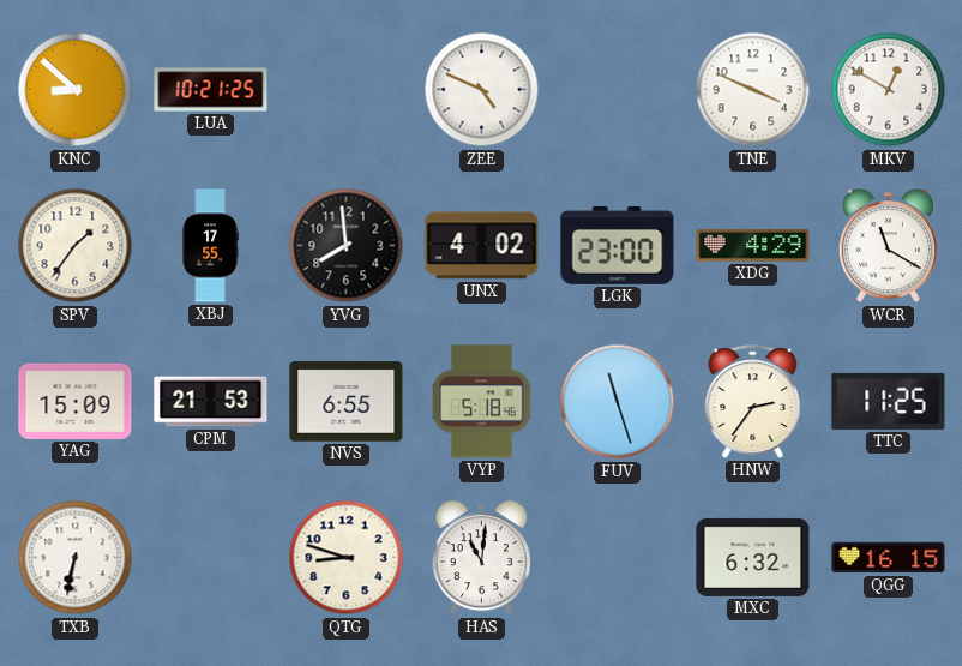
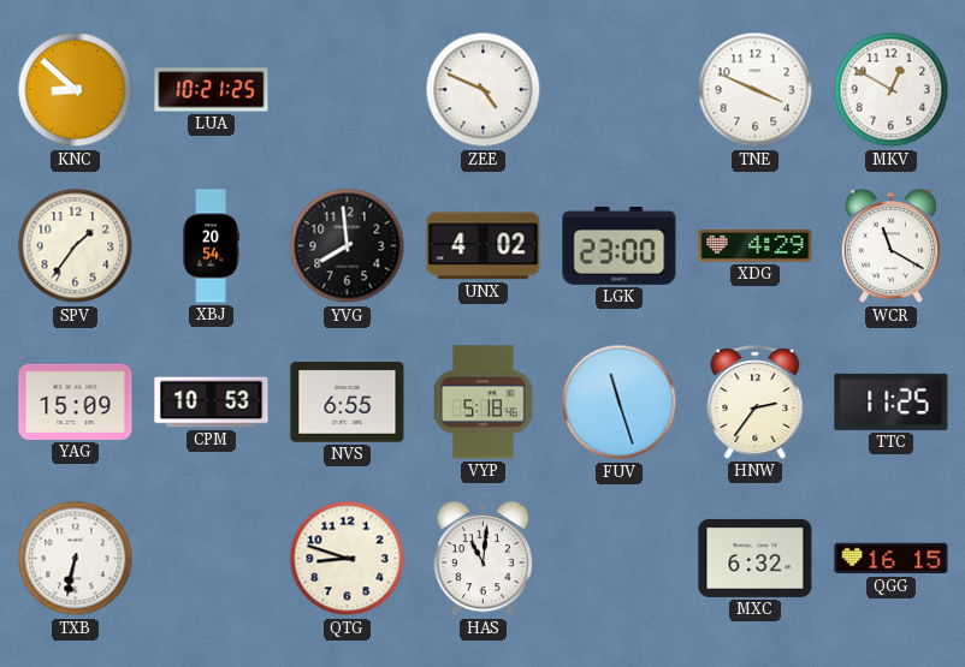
XBJ: 17:55 -> 20:54
CPM: 21:53 -> 10:53
